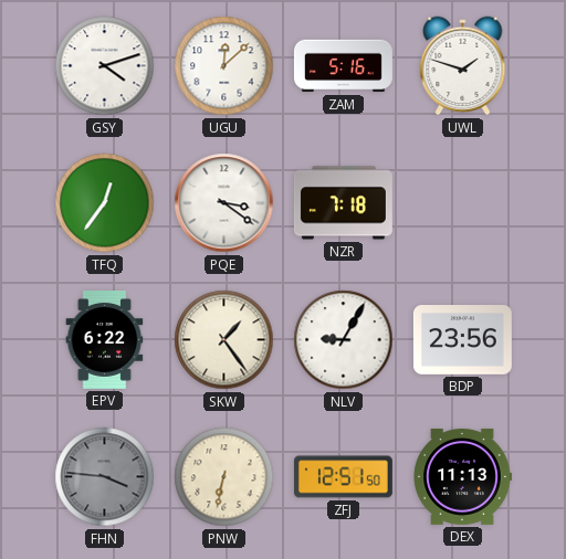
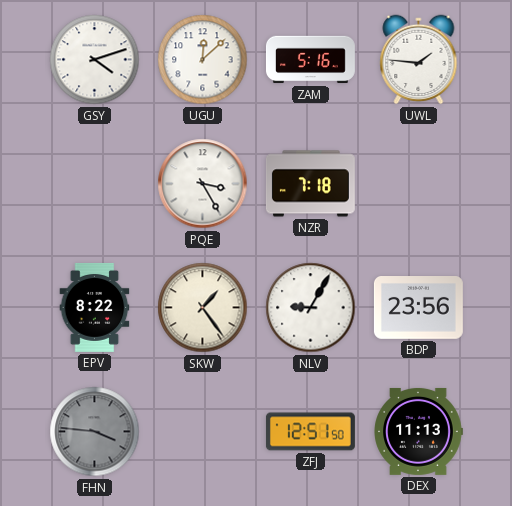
UWL: 1:48 -> 1:46
TFQ: 12:36 -> none
PQE: 3:21 -> 3:25
EPV: 6:22 -> 8:22
PNW: 6:32 -> none
